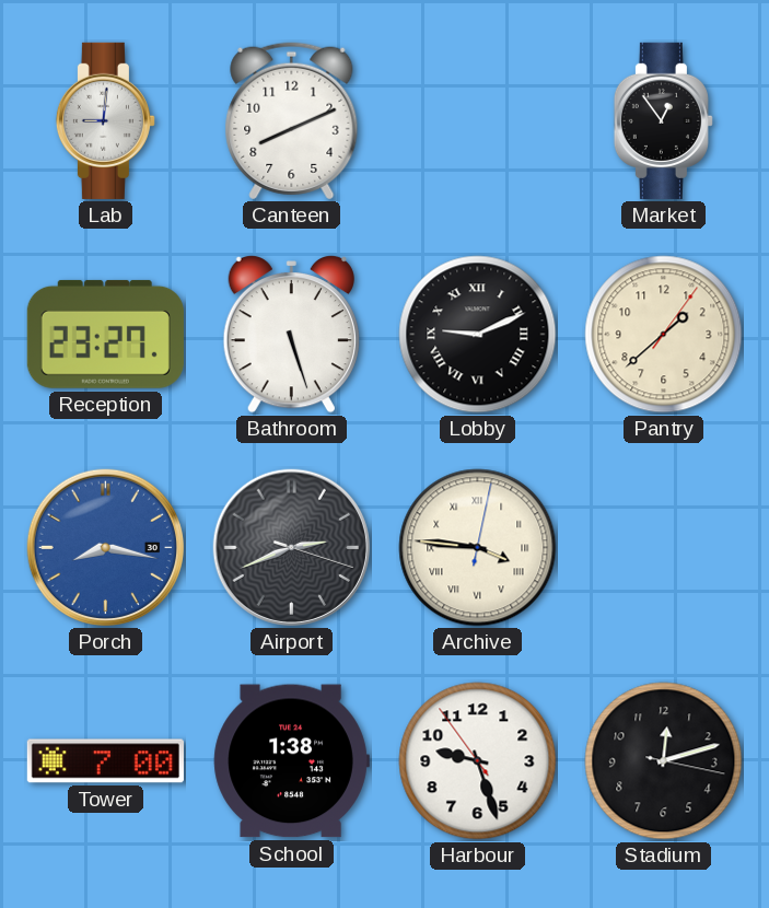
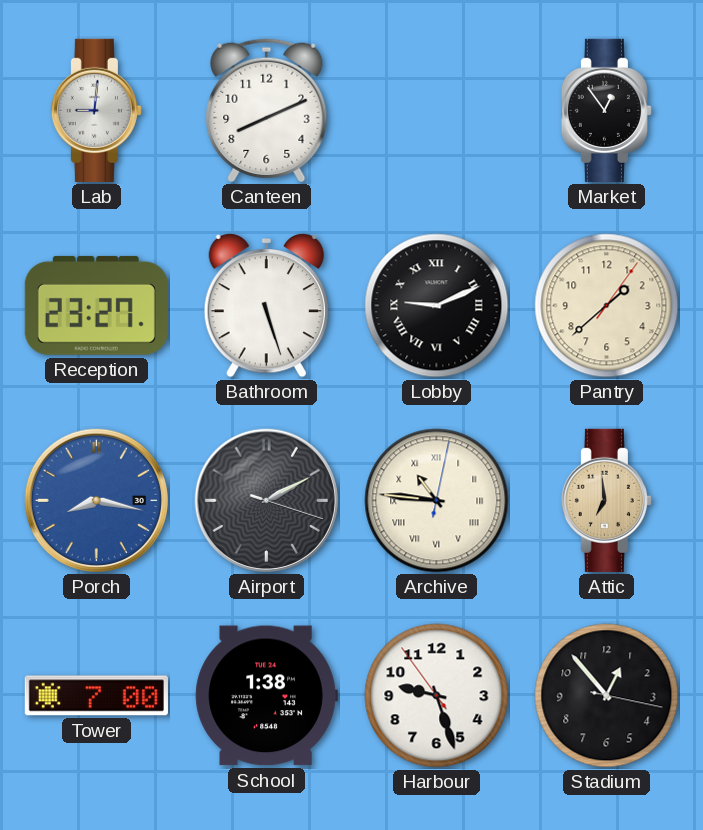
Airport: 2:41 -> 2:10
Archive: 3:46 -> 10:46
Attic: none -> 6:59
Stadium: 12:12 -> 12:53
